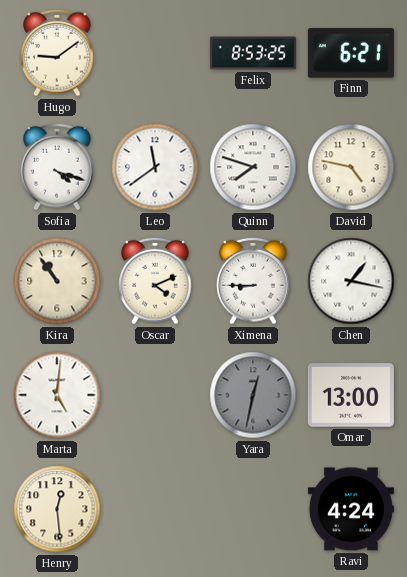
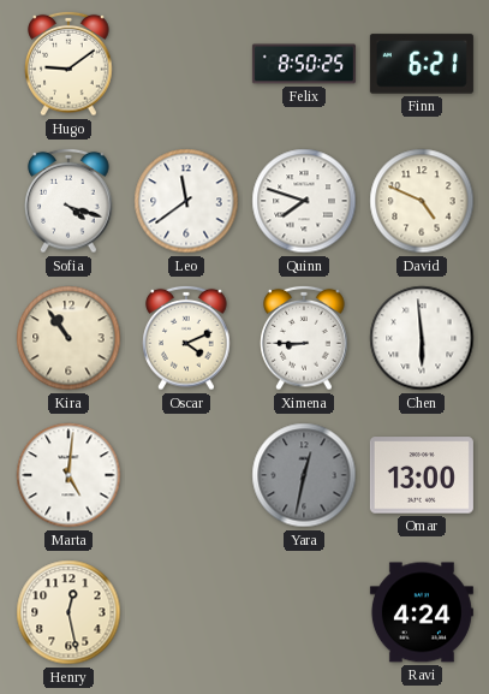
Felix: 8:53 -> 8:50
David: 4:47 -> 4:49
Chen: 1:17 -> 5:59
Henry: 12:29 -> 12:28
